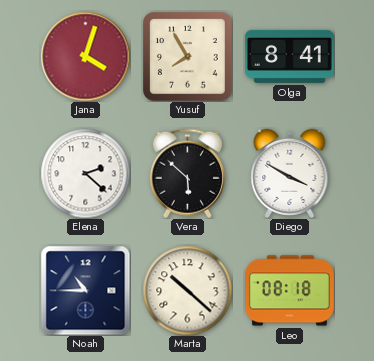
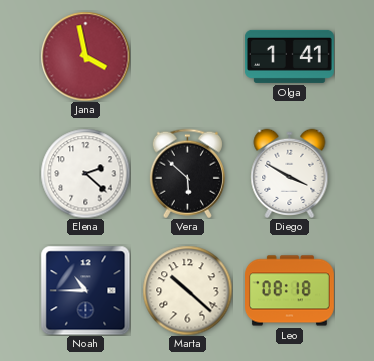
Jana: 4:03 -> 3:58
Yusuf: 7:55 -> none
Olga: 8:41 -> 1:41
